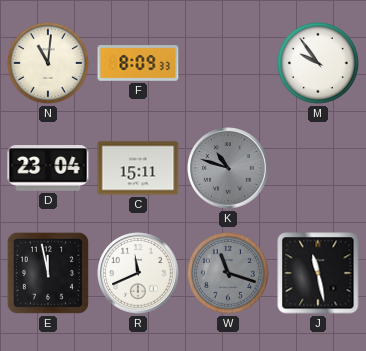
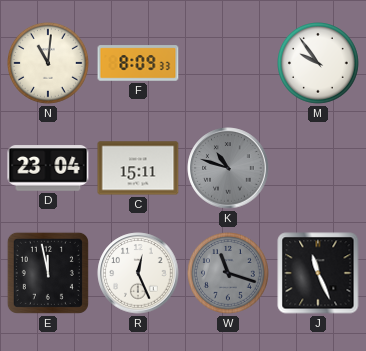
R: 11:41 -> 12:26
J: 11:28 -> 11:26
